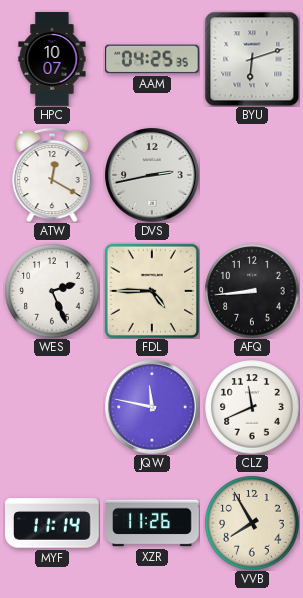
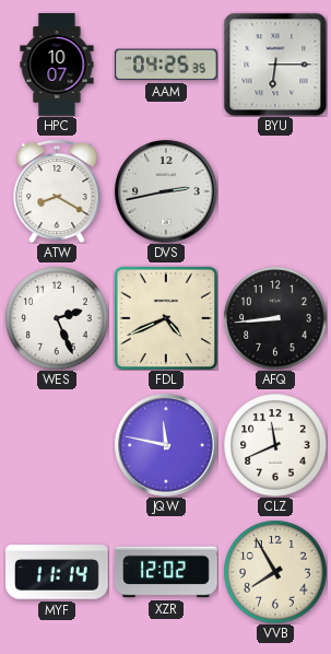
BYU: 6:12 -> 6:15
ATW: 12:20 -> 8:20
FDL: 4:45 -> 4:41
XZR: 11:26 -> 12:02
